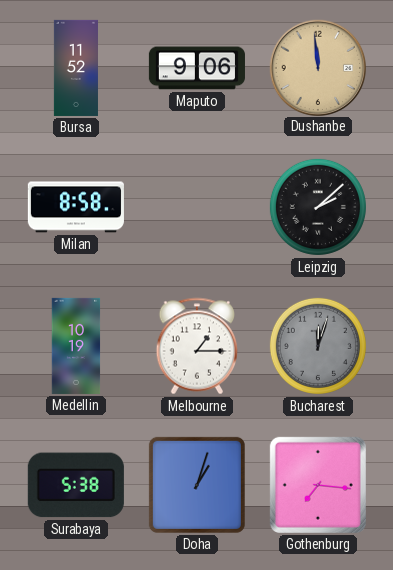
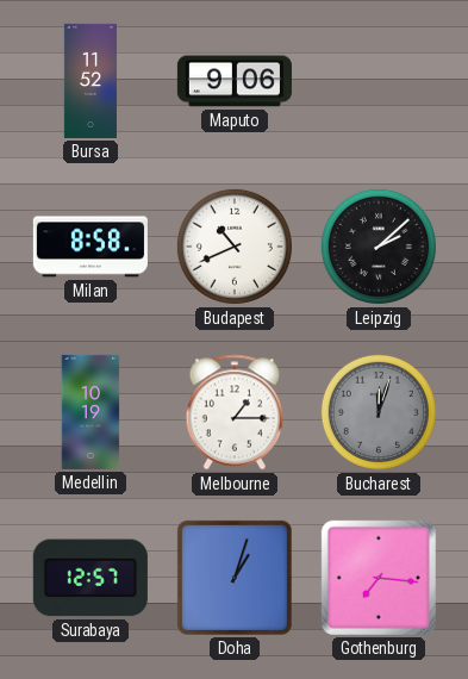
Dushanbe: 11:59 -> none
Budapest: none -> 10:41
Surabaya: 5:38 -> 12:57
